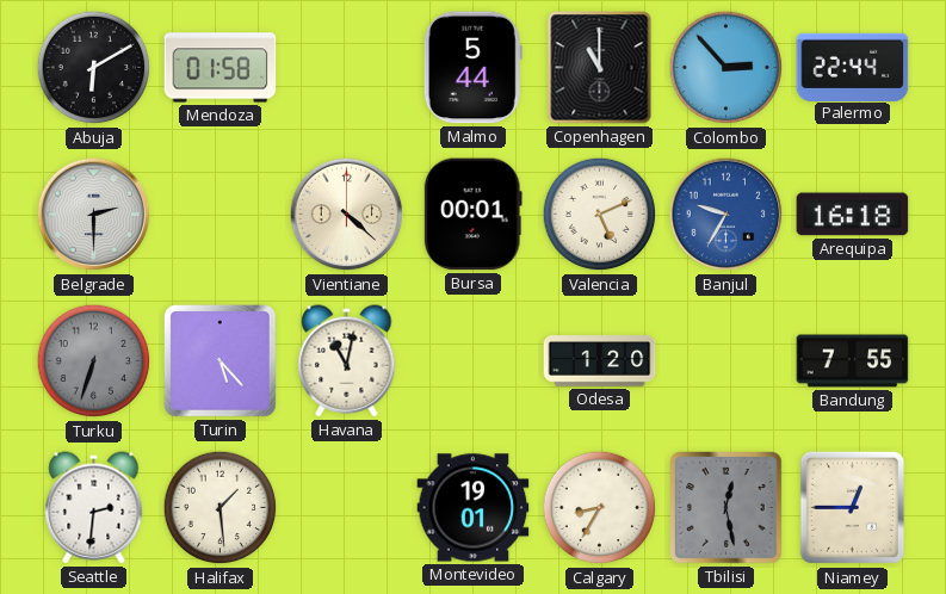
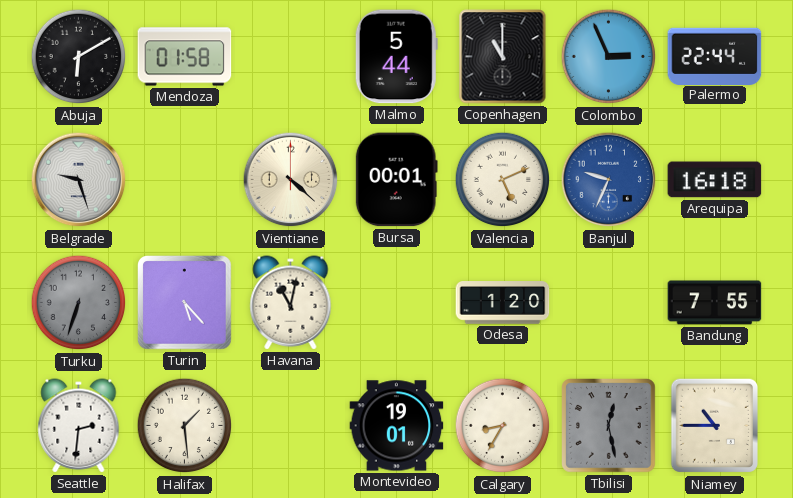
Colombo: 2:53 -> 2:56
Belgrade: 2:30 -> 9:27
Banjul: 9:35 -> 9:34
Niamey: 12:45 -> 10:45
